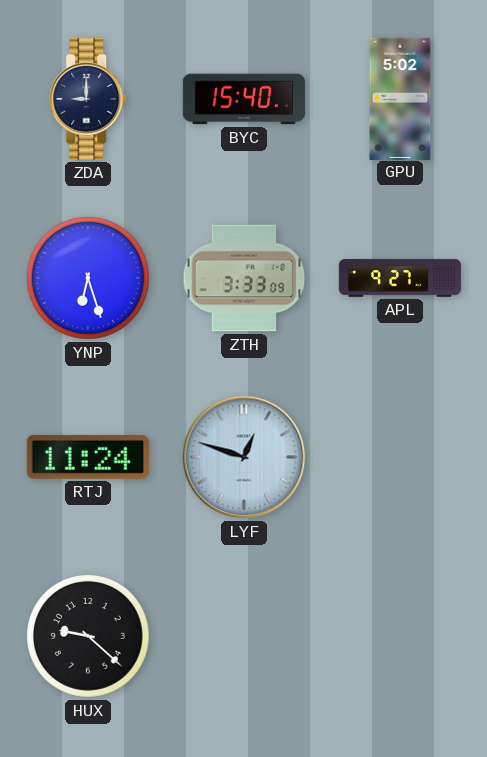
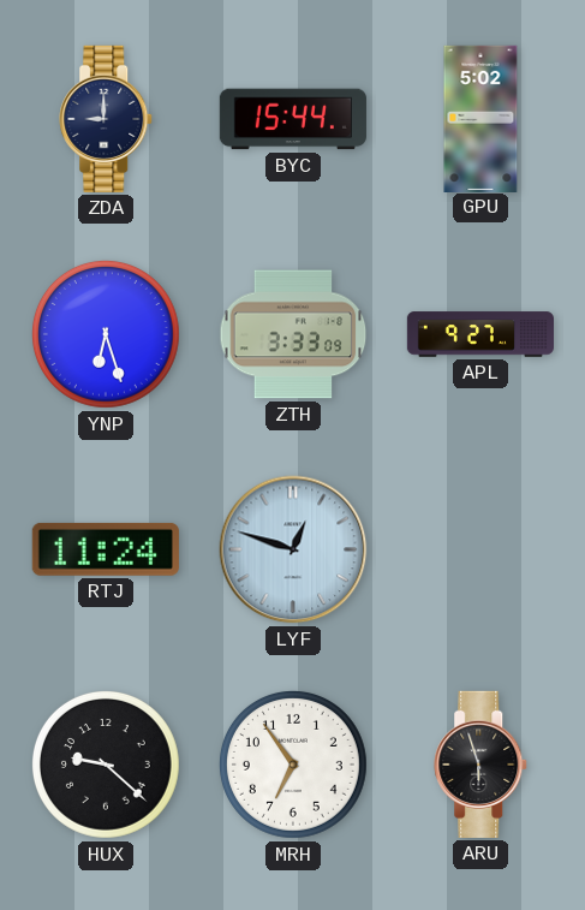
BYC: 15:40 -> 15:44
MRH: none -> 6:54
ARU: none -> 5:57
